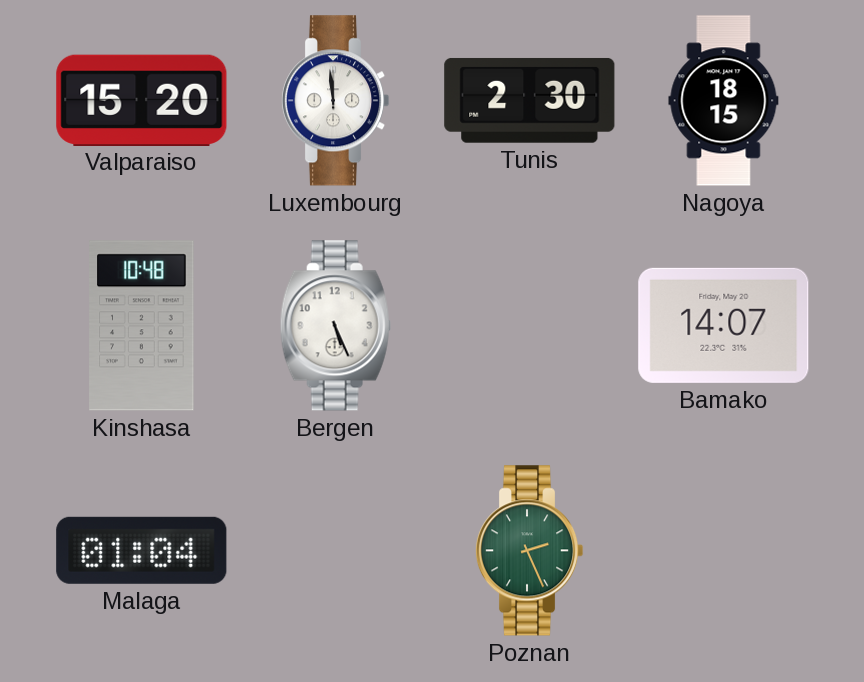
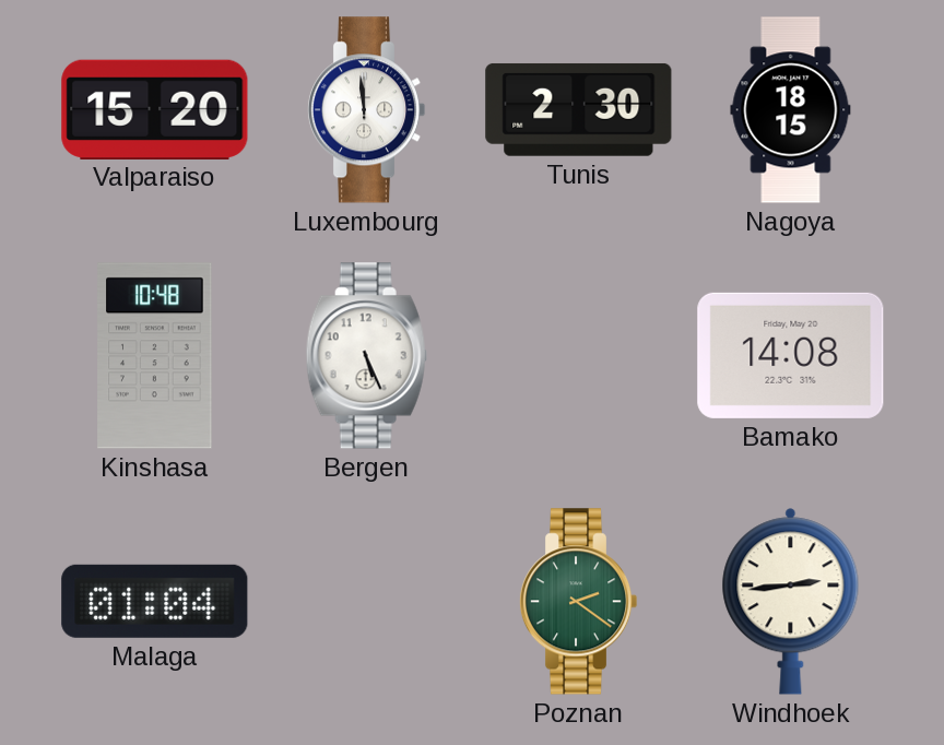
Bamako: 14:07 -> 14:08
Poznan: 2:26 -> 2:21
Windhoek: none -> 2:44
